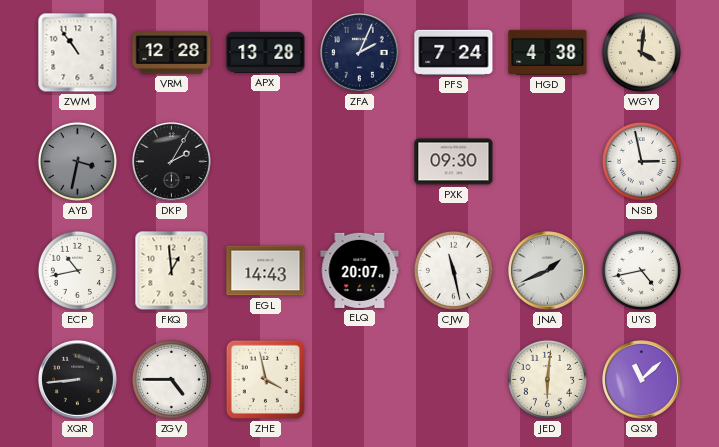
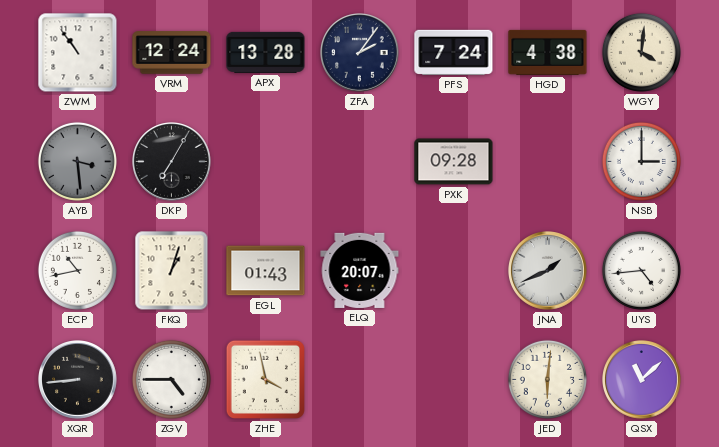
VRM: 12:28 -> 12:24
ZFA: 2:04 -> 2:06
AYB: 3:32 -> 3:29
DKP: 2:05 -> 7:05
PXK: 09:30 -> 09:28
NSB: 2:58 -> 3:00
FKQ: 12:59 -> 1:03
EGL: 14:43 -> 01:43
CJW: 11:28 -> none
UYS: 4:43 -> 4:44
